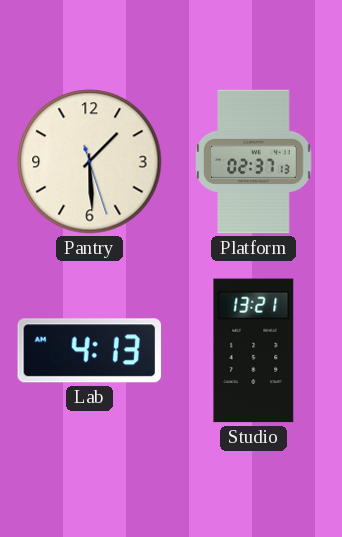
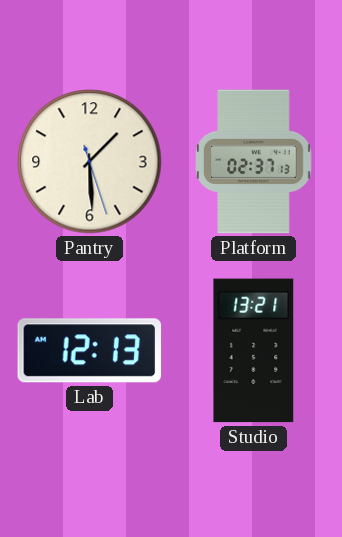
Lab: 4:13 -> 12:13
